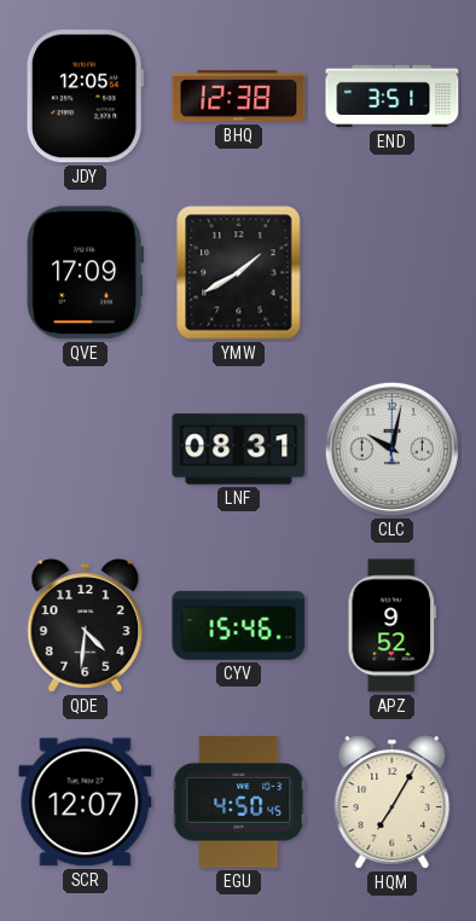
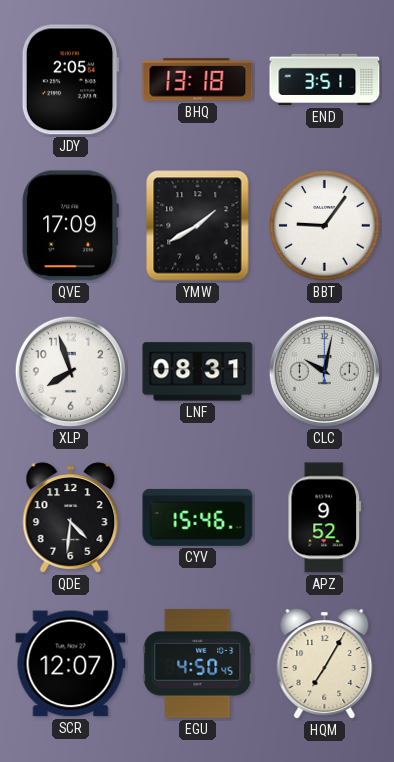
JDY: 12:05 -> 2:05
BHQ: 12:38 -> 13:18
BBT: none -> 9:06
XLP: none -> 7:57
